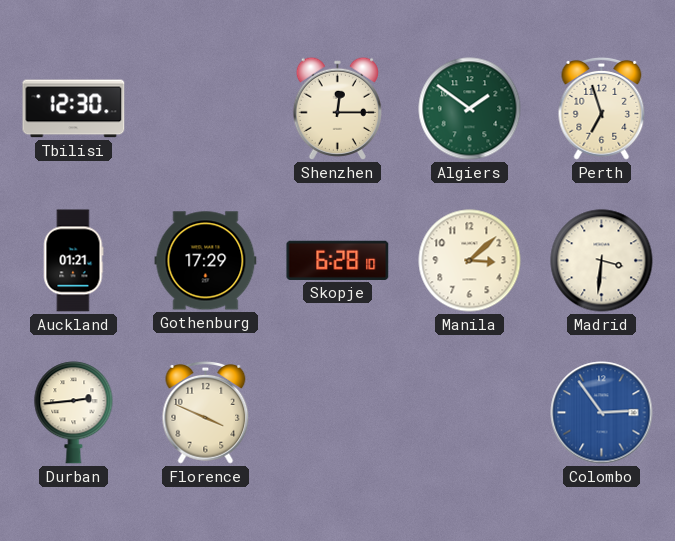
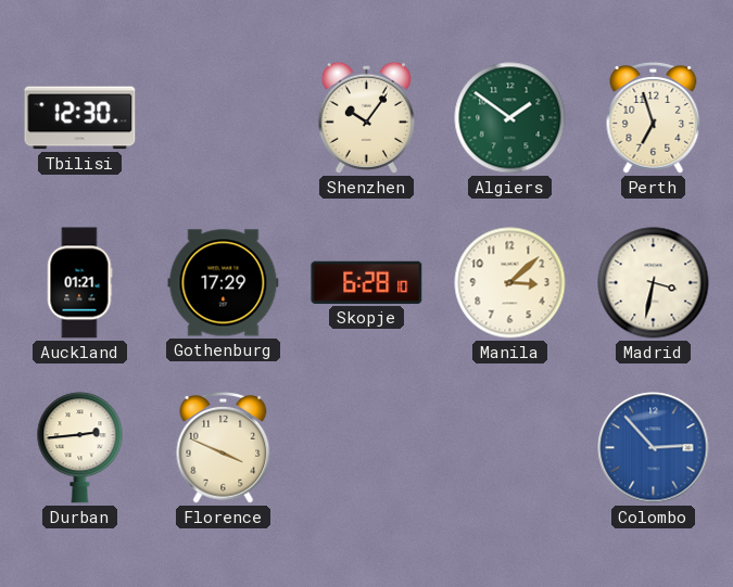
Shenzhen: 12:15 -> 10:06
Madrid: 3:31 -> 3:32
Colombo: 2:54 -> 2:53
